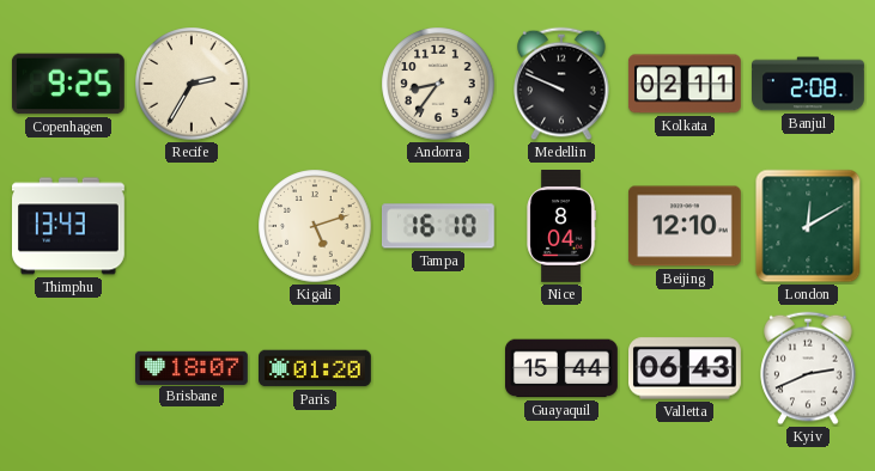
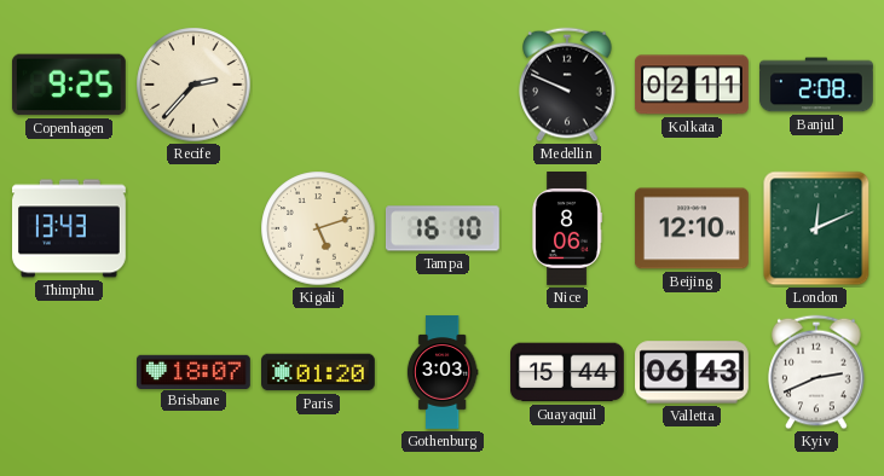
Recife: 2:35 -> 2:37
Andorra: 8:36 -> none
Nice: 8:04 -> 8:06
London: 12:10 -> 12:11
Gothenburg: none -> 3:03
